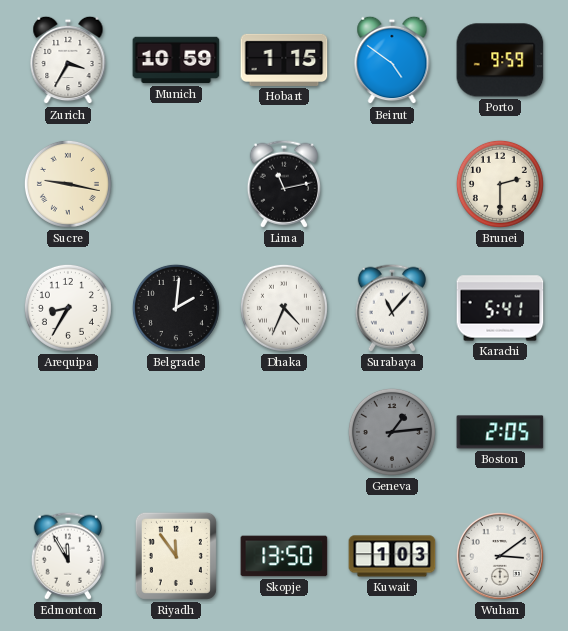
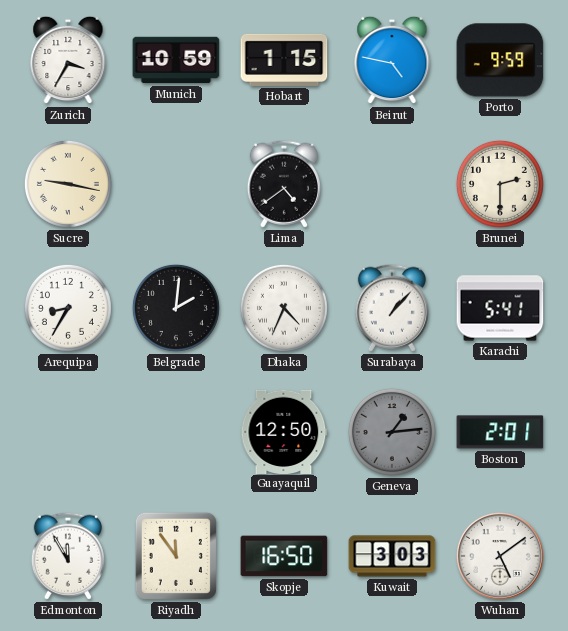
Beirut: 4:51 -> 4:47
Lima: 11:13 -> 4:39
Surabaya: 11:07 -> 1:07
Guayaquil: none -> 12:50
Boston: 2:05 -> 2:01
Skopje: 13:50 -> 16:50
Kuwait: 1:03 -> 3:03
Wuhan: 3:09 -> 5:09
